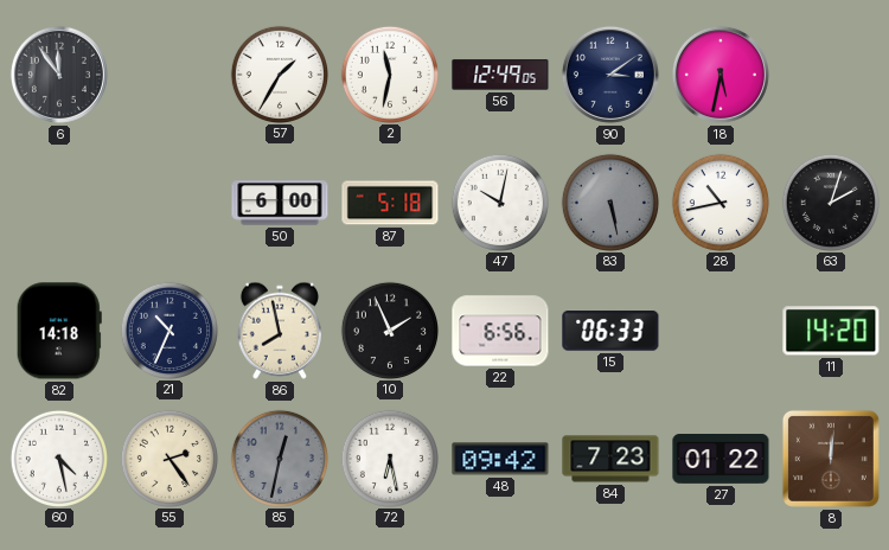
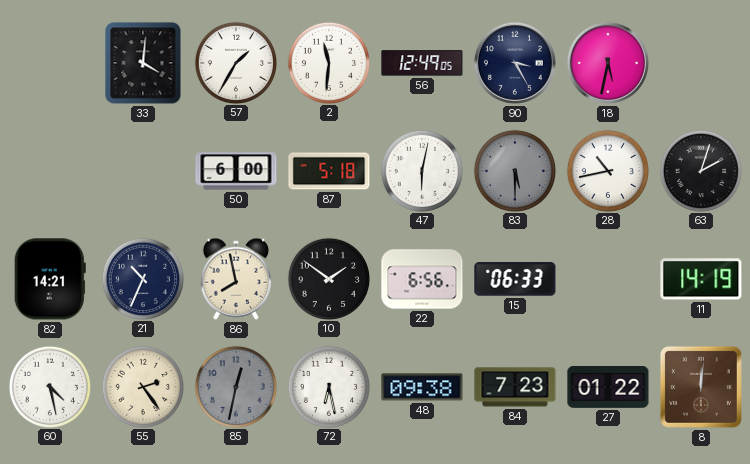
6: 11:54 -> none
33: none -> 4:01
2: 11:32 -> 11:31
90: 3:09 -> 3:25
47: 10:02 -> 6:02
83: 5:28 -> 5:30
82: 14:18 -> 14:21
10: 1:56 -> 1:51
11: 14:20 -> 14:19
48: 09:42 -> 09:38
